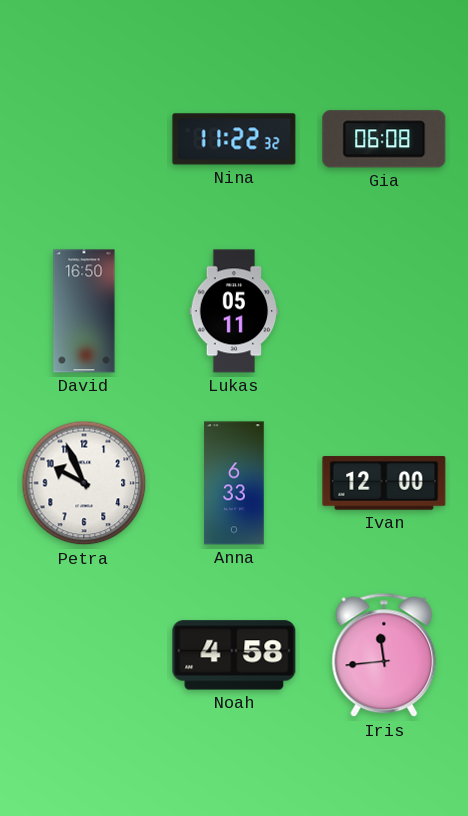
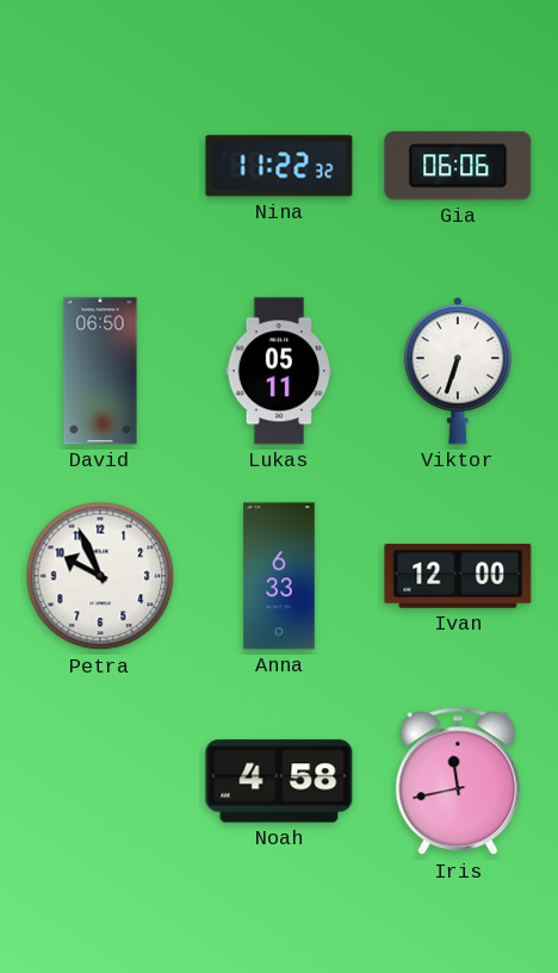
Gia: 06:08 -> 06:06
David: 16:50 -> 06:50
Viktor: none -> 6:33
Iris: 11:44 -> 11:43
